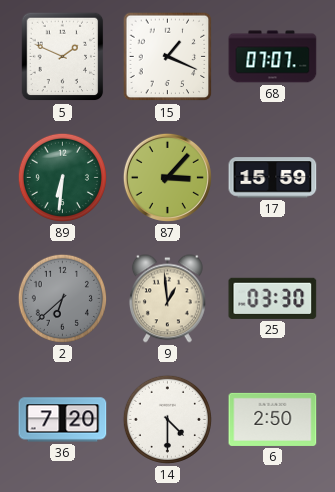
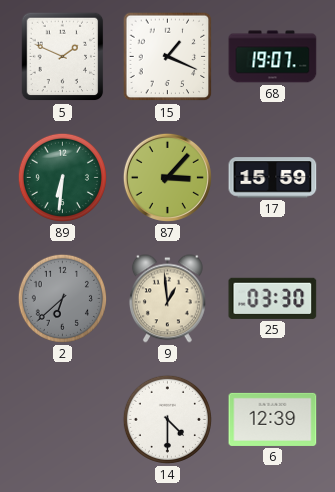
68: 07:07 -> 19:07
36: 7:20 -> none
6: 2:50 -> 12:39
